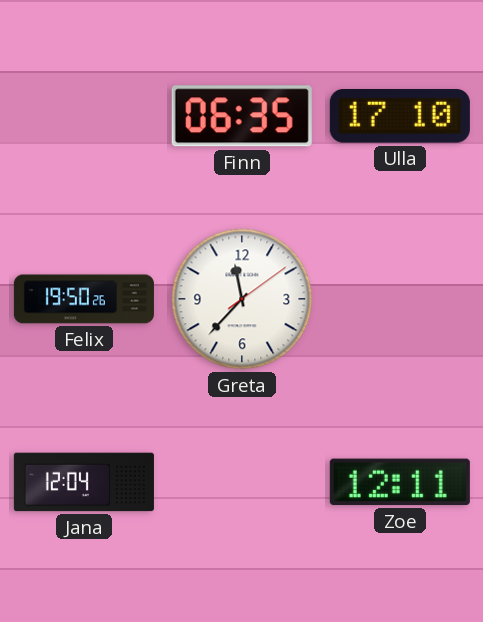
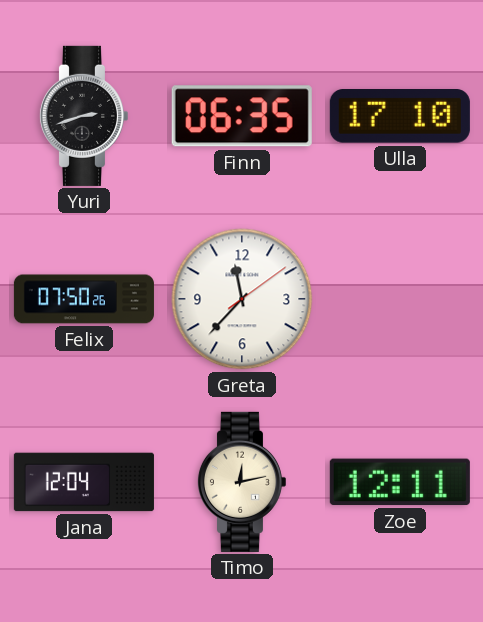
Yuri: none -> 2:42
Felix: 19:50 -> 07:50
Timo: none -> 12:13
